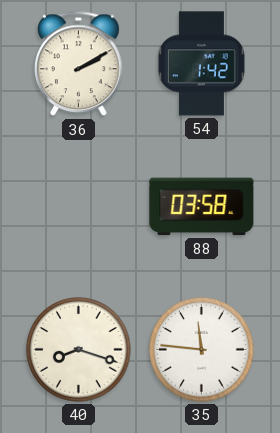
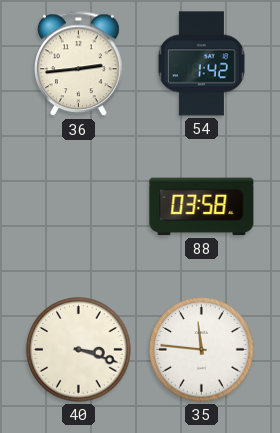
36: 2:10 -> 2:44
40: 8:18 -> 3:18
